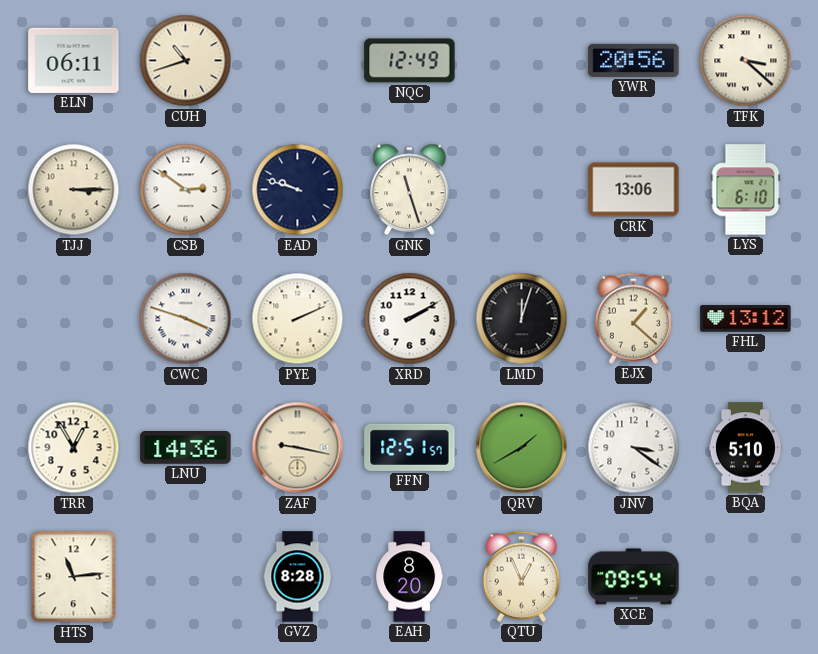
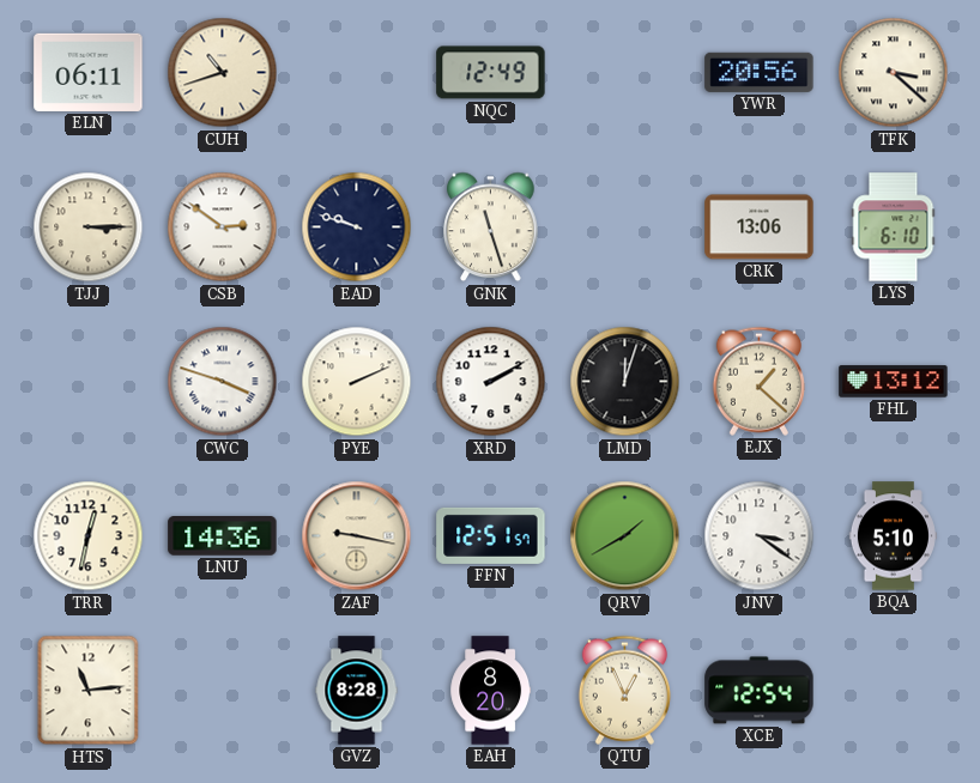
TRR: 12:55 -> 12:32
XCE: 09:54 -> 12:54
